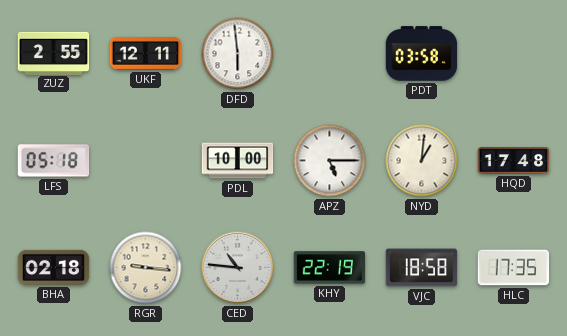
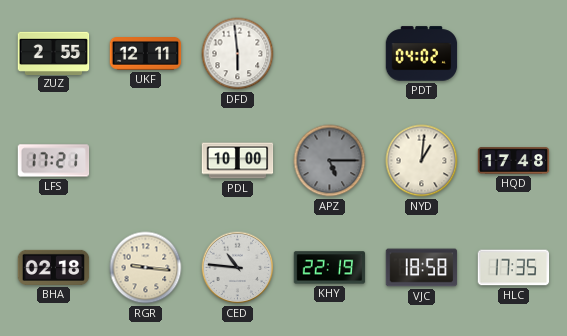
PDT: 03:58 -> 04:02
LFS: 05:18 -> 17:21
APZ dial: white -> grey
